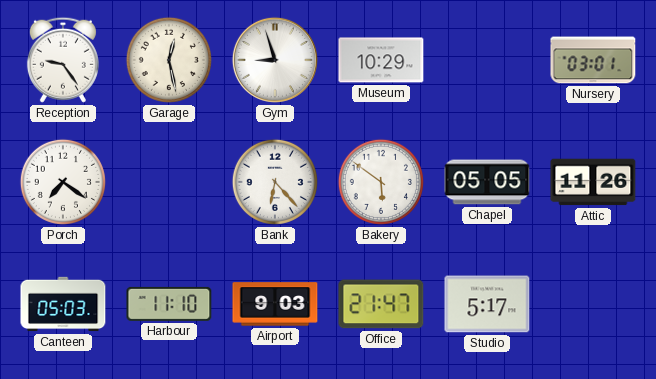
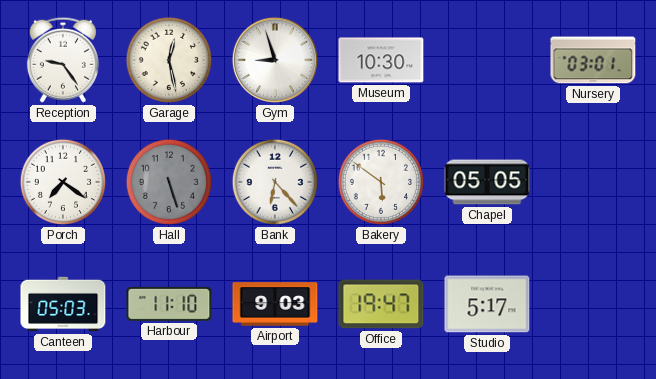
Museum: 10:29 -> 10:30
Hall: none -> 5:27
Attic: 11:26 -> none
Office: 21:47 -> 19:47
